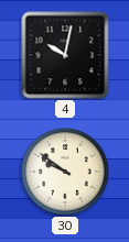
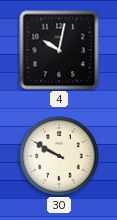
30: 9:51 -> 9:50
